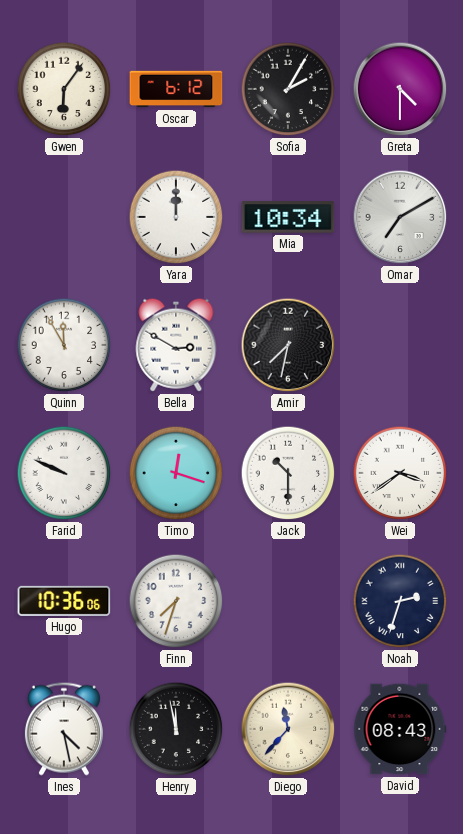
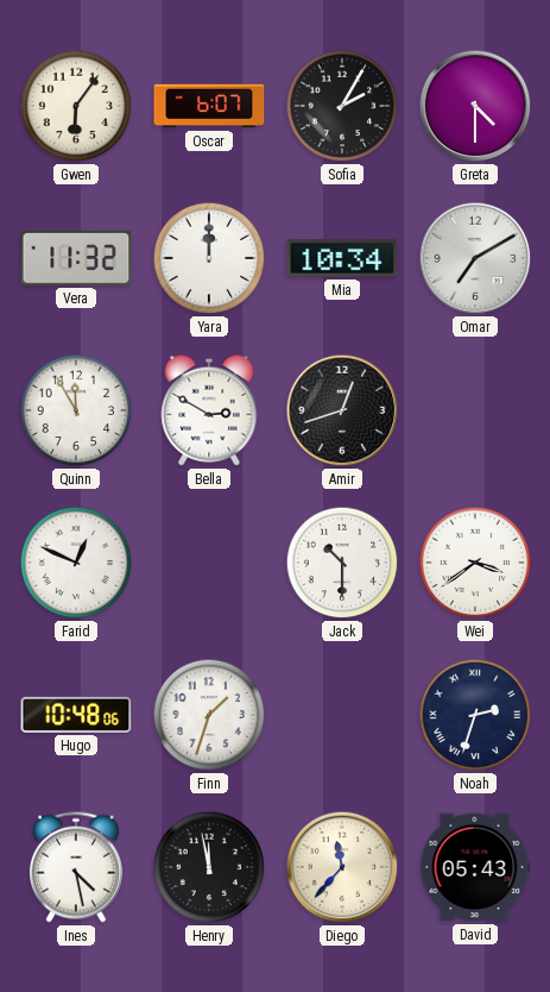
Oscar: 6:12 -> 6:07
Vera: none -> 11:32
Amir: 7:32 -> 12:42
Farid: 9:49 -> 12:49
Timo: 12:18 -> none
Hugo: 10:36 -> 10:48
Finn: 7:33 -> 1:33
David: 08:43 -> 05:43
